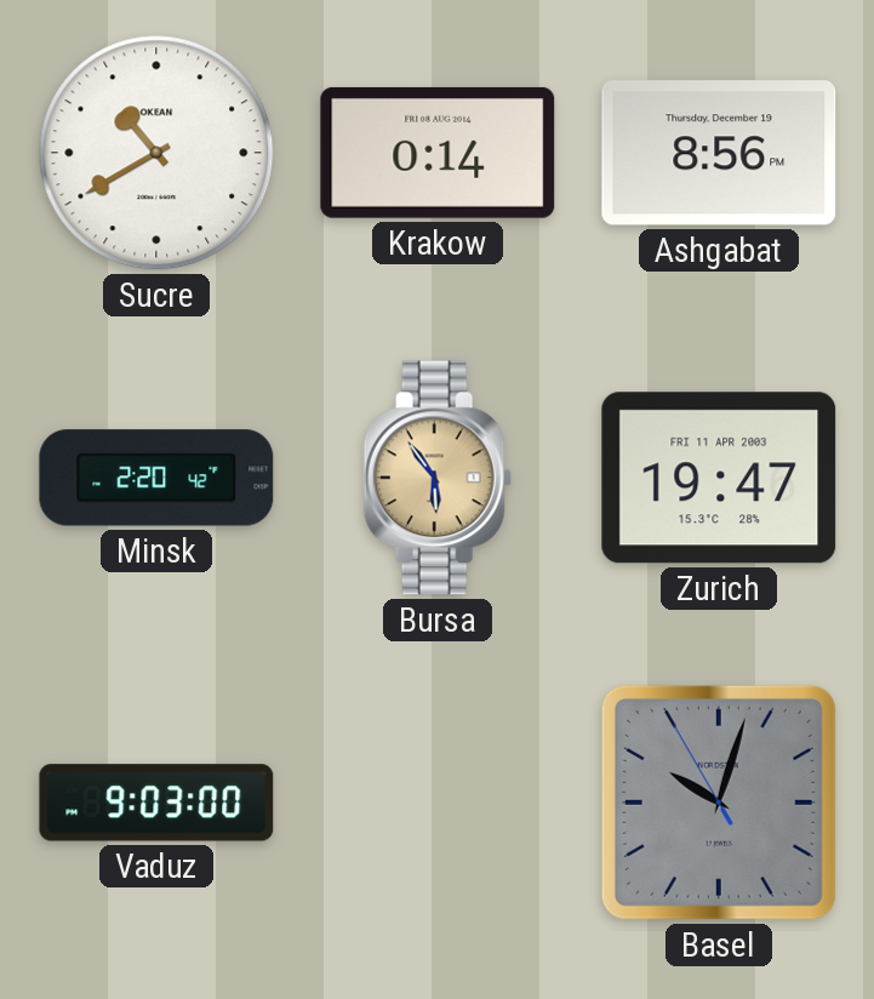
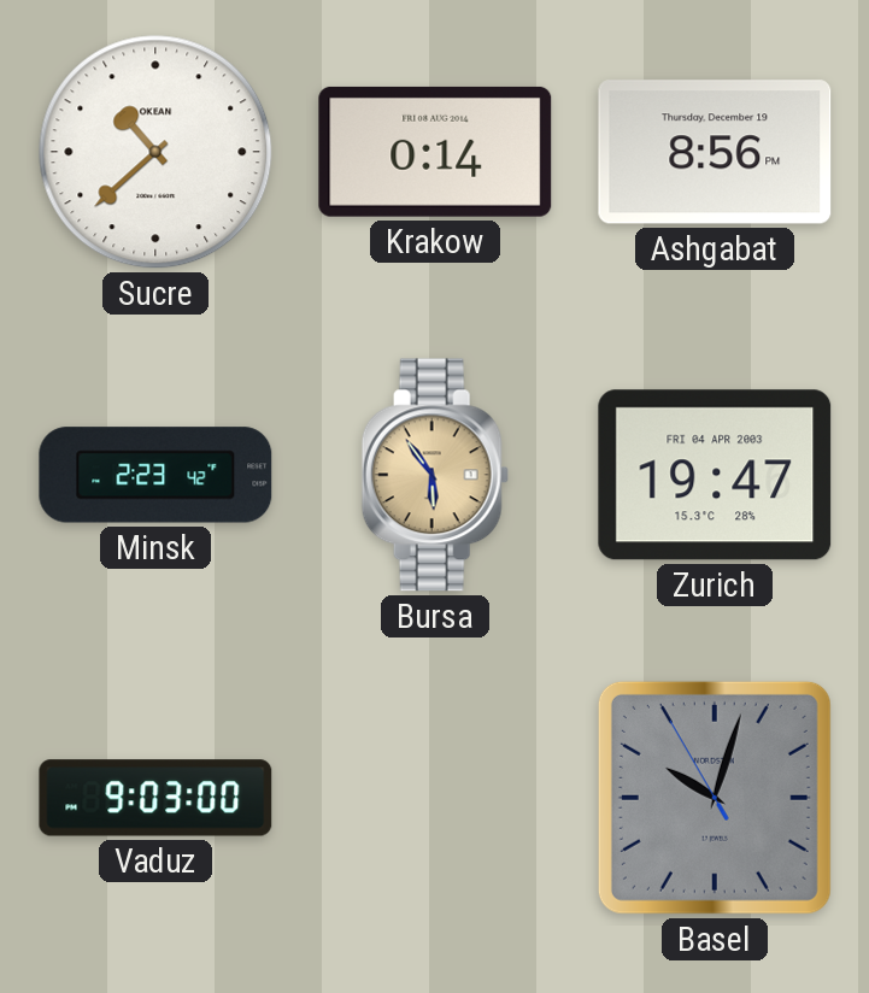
Sucre: 10:40 -> 10:38
Minsk: 2:20 -> 2:23
Zurich date: FRI 11 APR 2003 -> FRI 04 APR 2003
